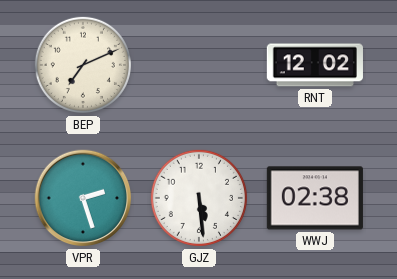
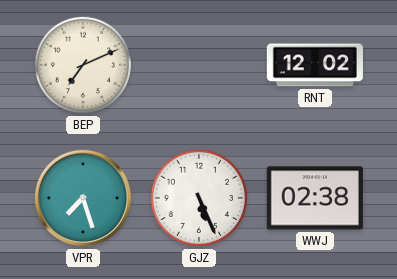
VPR: 2:27 -> 7:27
GJZ: 5:29 -> 5:26
